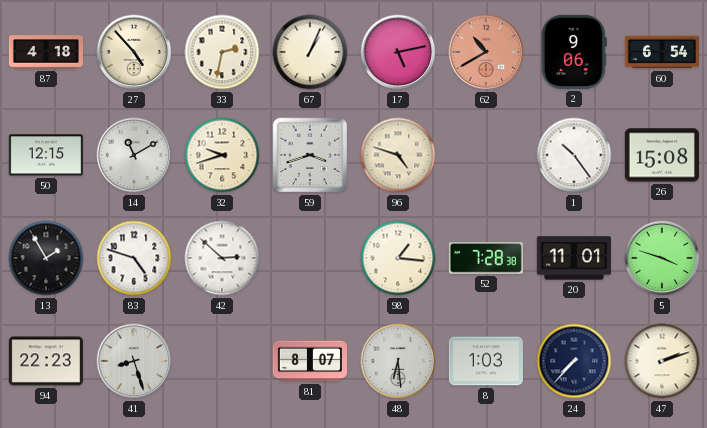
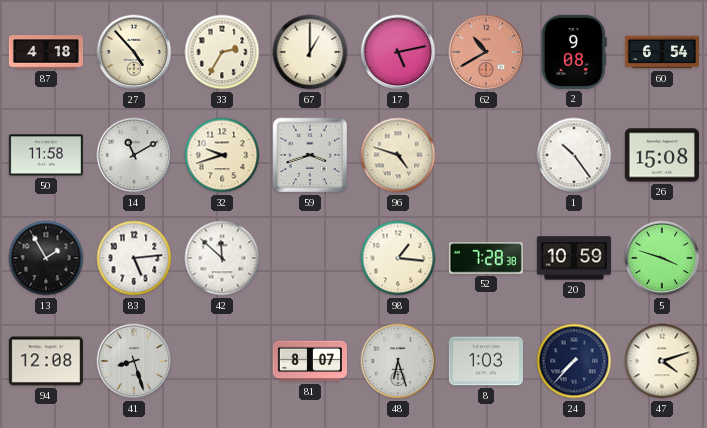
33: 2:32 -> 2:35
67: 1:04 -> 1:00
2: 9:06 -> 9:08
50: 12:15 -> 11:58
83: 4:48 -> 5:14
42: 2:52 -> 11:52
20: 11:01 -> 10:59
94: 22:23 -> 12:08
48: 6:29 -> 6:27
47: 2:12 -> 4:12
